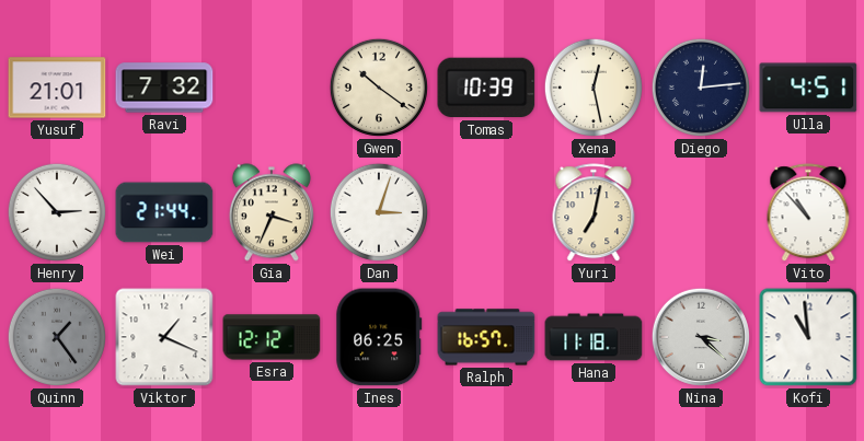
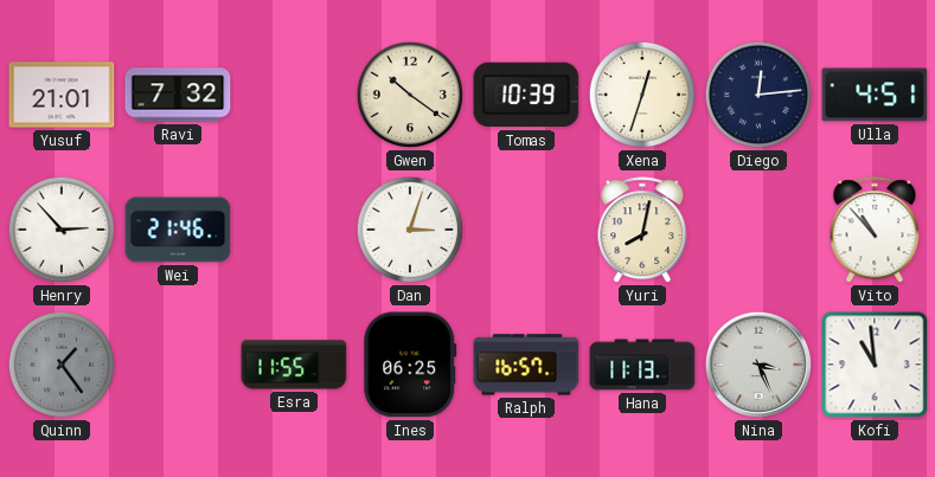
Xena: 12:28 -> 12:33
Wei: 21:44 -> 21:46
Gia: 3:34 -> none
Yuri: 7:02 -> 8:02
Viktor: 1:19 -> none
Esra: 12:12 -> 11:55
Hana: 11:18 -> 11:13
Nina: 3:22 -> 3:26
